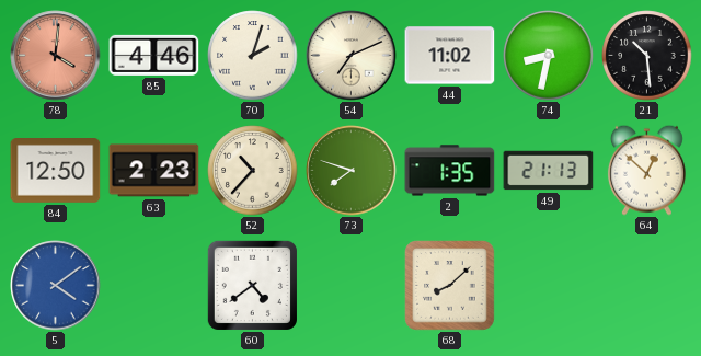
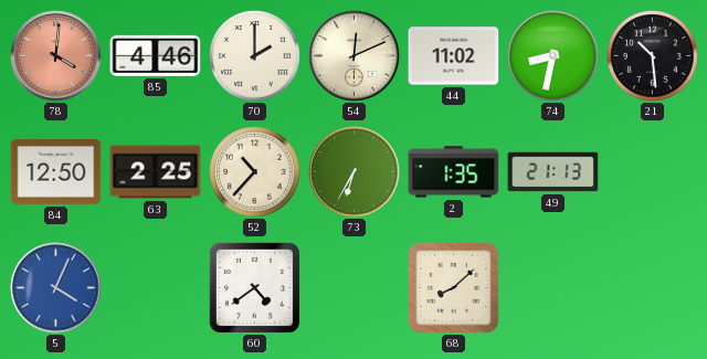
70: 2:03 -> 2:00
54: 7:11 -> 12:11
63: 2:23 -> 2:25
73: 7:48 -> 6:35
64: 12:52 -> none
5: 4:09 -> 4:04
